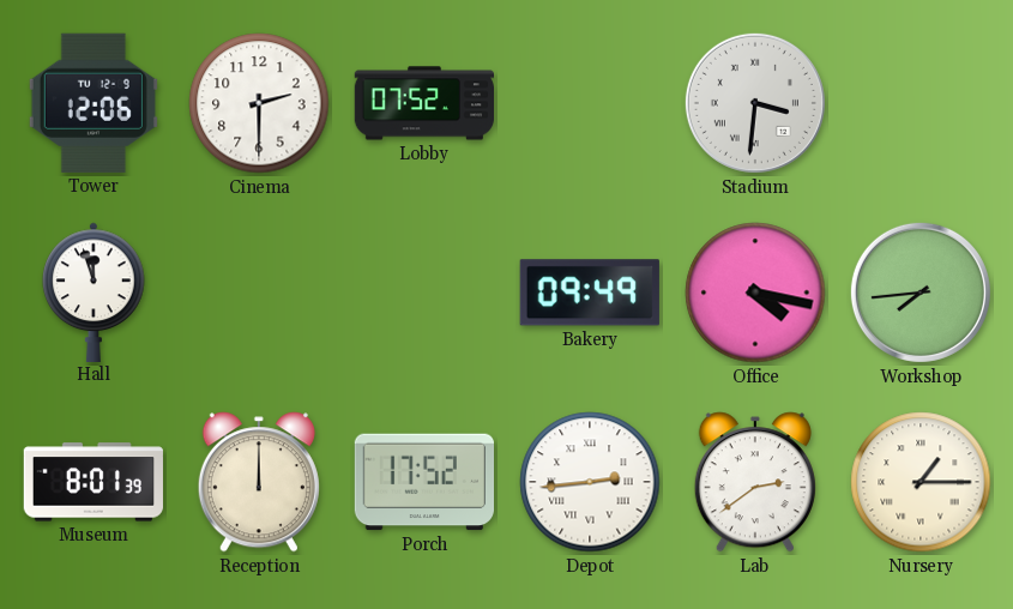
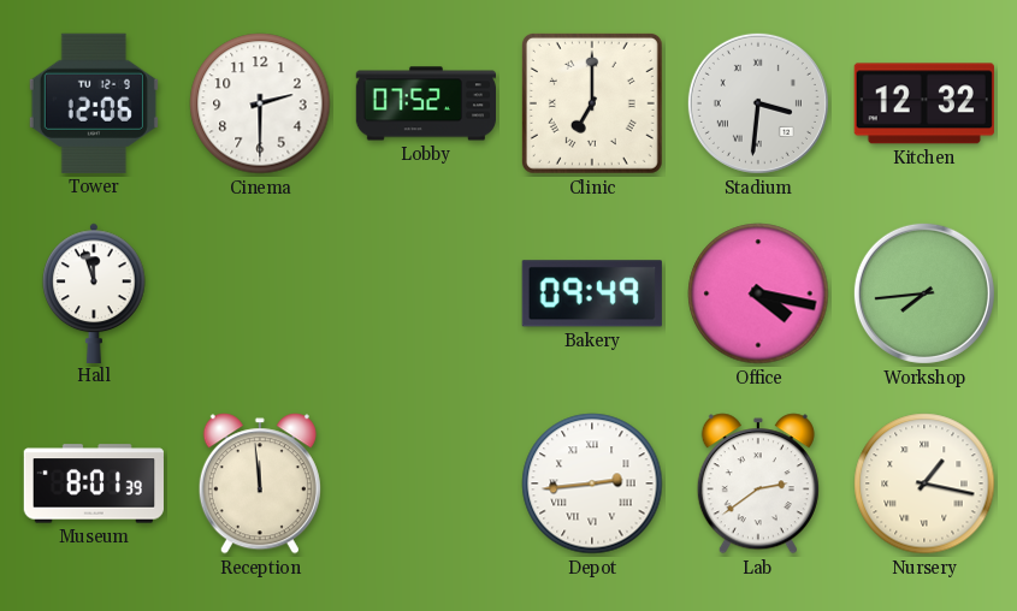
Clinic: none -> 7:00
Kitchen: none -> 12:32
Reception: 12:00 -> 11:59
Porch: 17:52 -> none
Nursery: 1:15 -> 1:17
